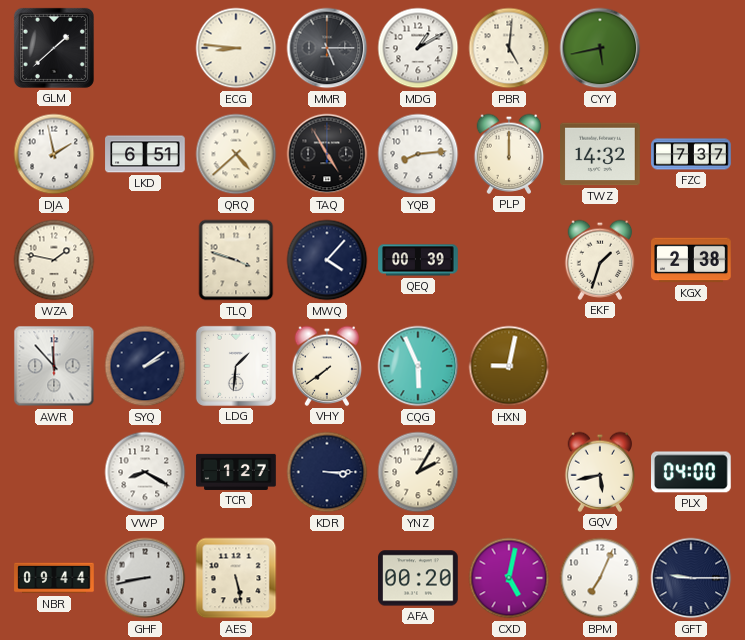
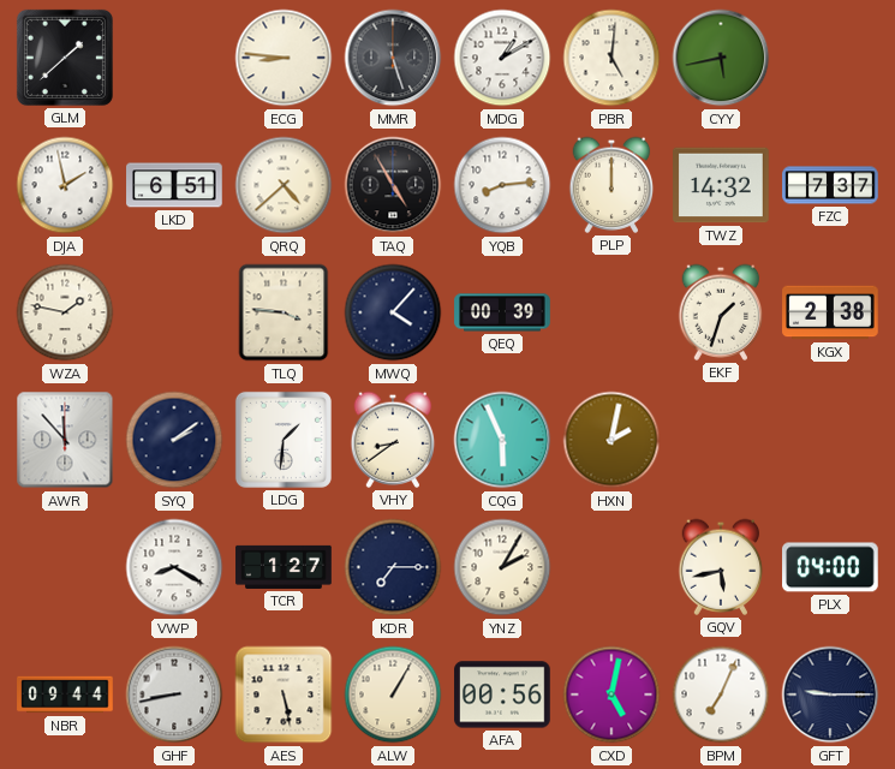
MMR: 5:15 -> 5:27
TLQ: 3:48 -> 3:46
VHY: 7:39 -> 8:39
HXN: 9:02 -> 2:02
KDR: 3:15 -> 7:15
ALW: none -> 1:05
AFA: 00:20 -> 00:56
